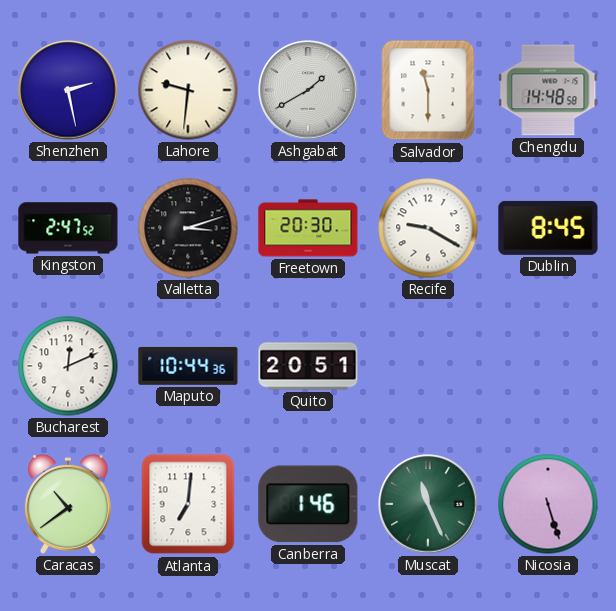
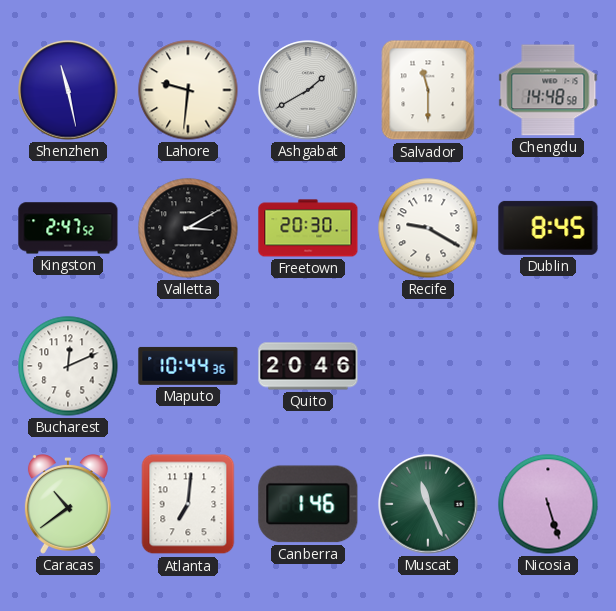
Shenzhen: 2:28 -> 11:28
Valletta: 3:12 -> 3:10
Quito: 20:51 -> 20:46
